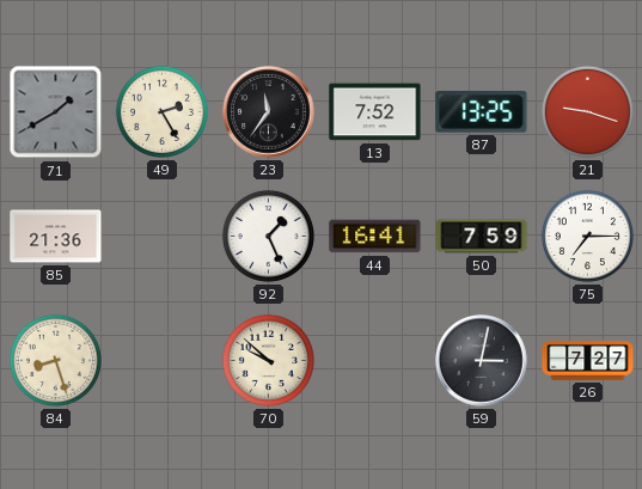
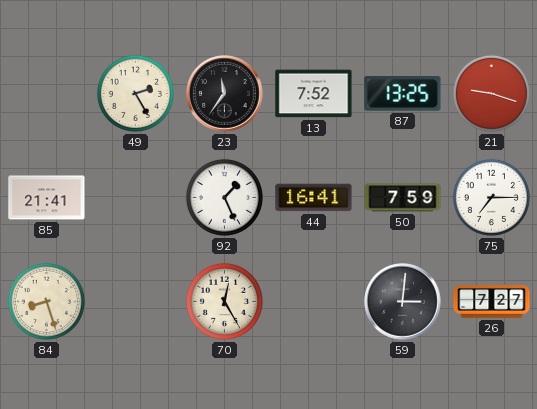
71: 1:40 -> none
85: 21:36 -> 21:41
70: 9:52 -> 12:25
59: 3:02 -> 3:01
